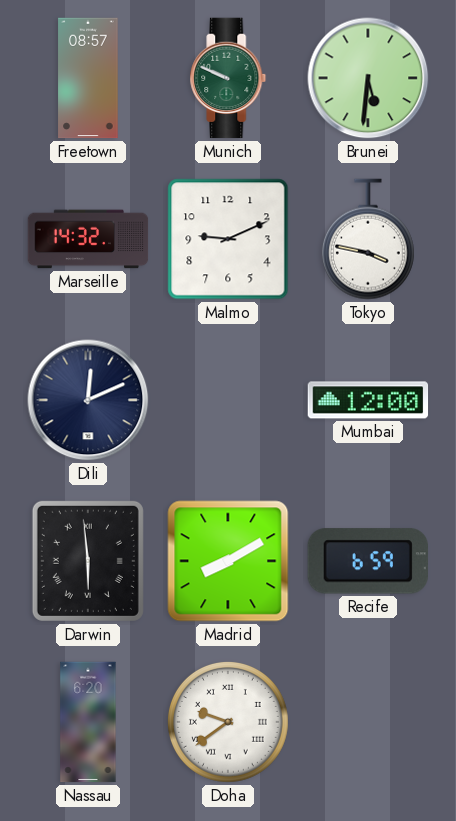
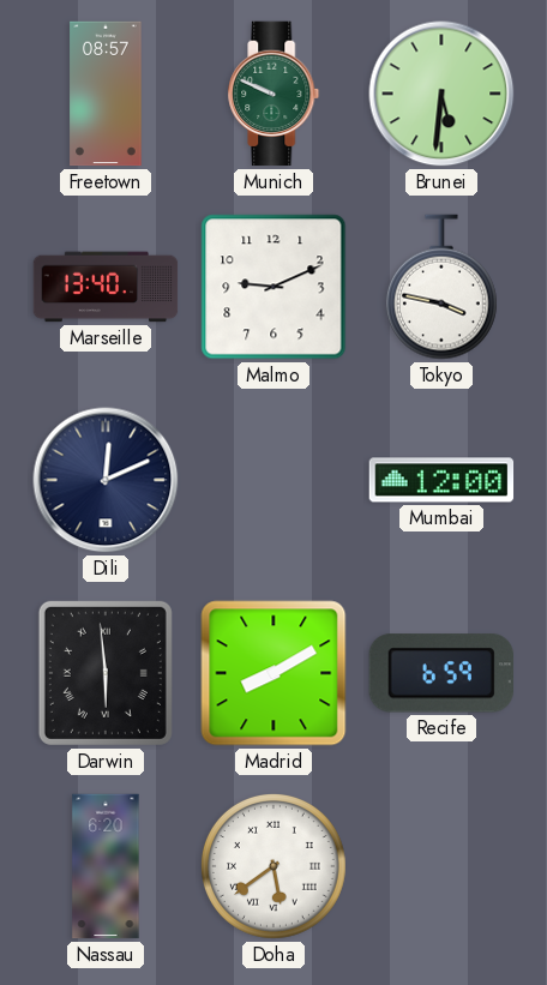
Marseille: 14:32 -> 13:40
Doha: 9:39 -> 5:39
